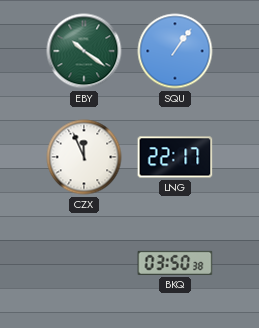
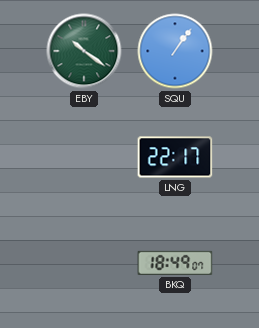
CZX: 11:56 -> none
BKQ: 03:50 -> 18:49
